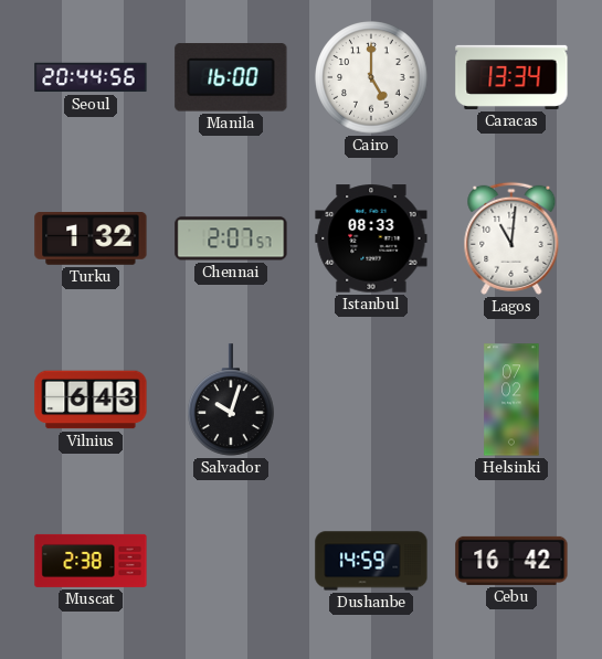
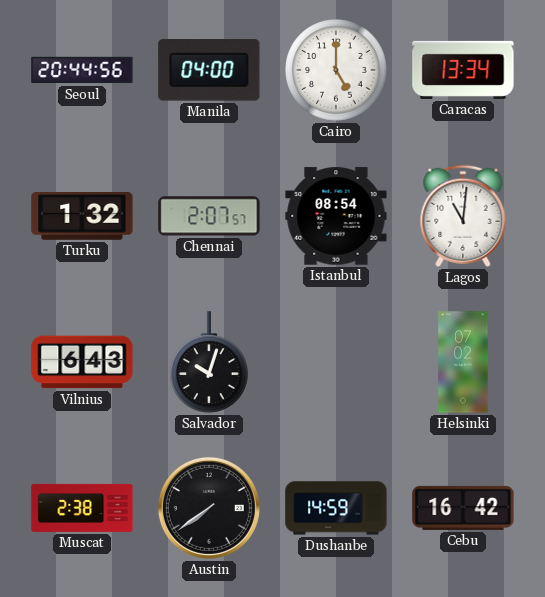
Manila: 16:00 -> 04:00
Istanbul: 08:33 -> 08:54
Austin: none -> 7:39
